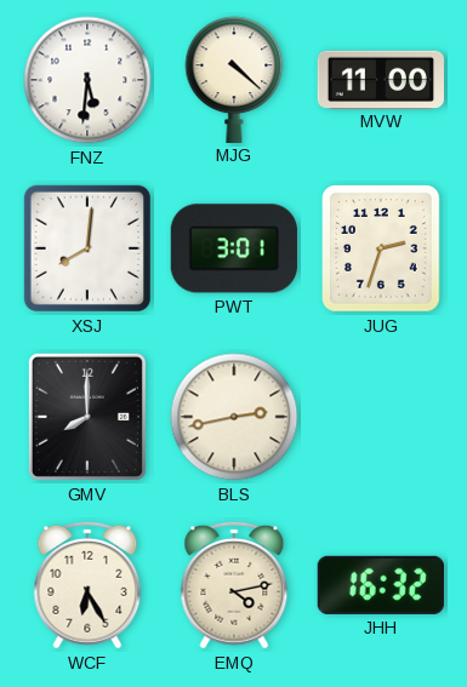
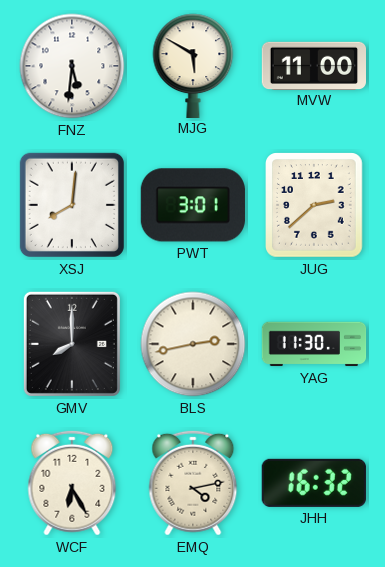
MJG: 4:22 -> 5:50
JUG: 2:33 -> 2:38
YAG: none -> 11:30
